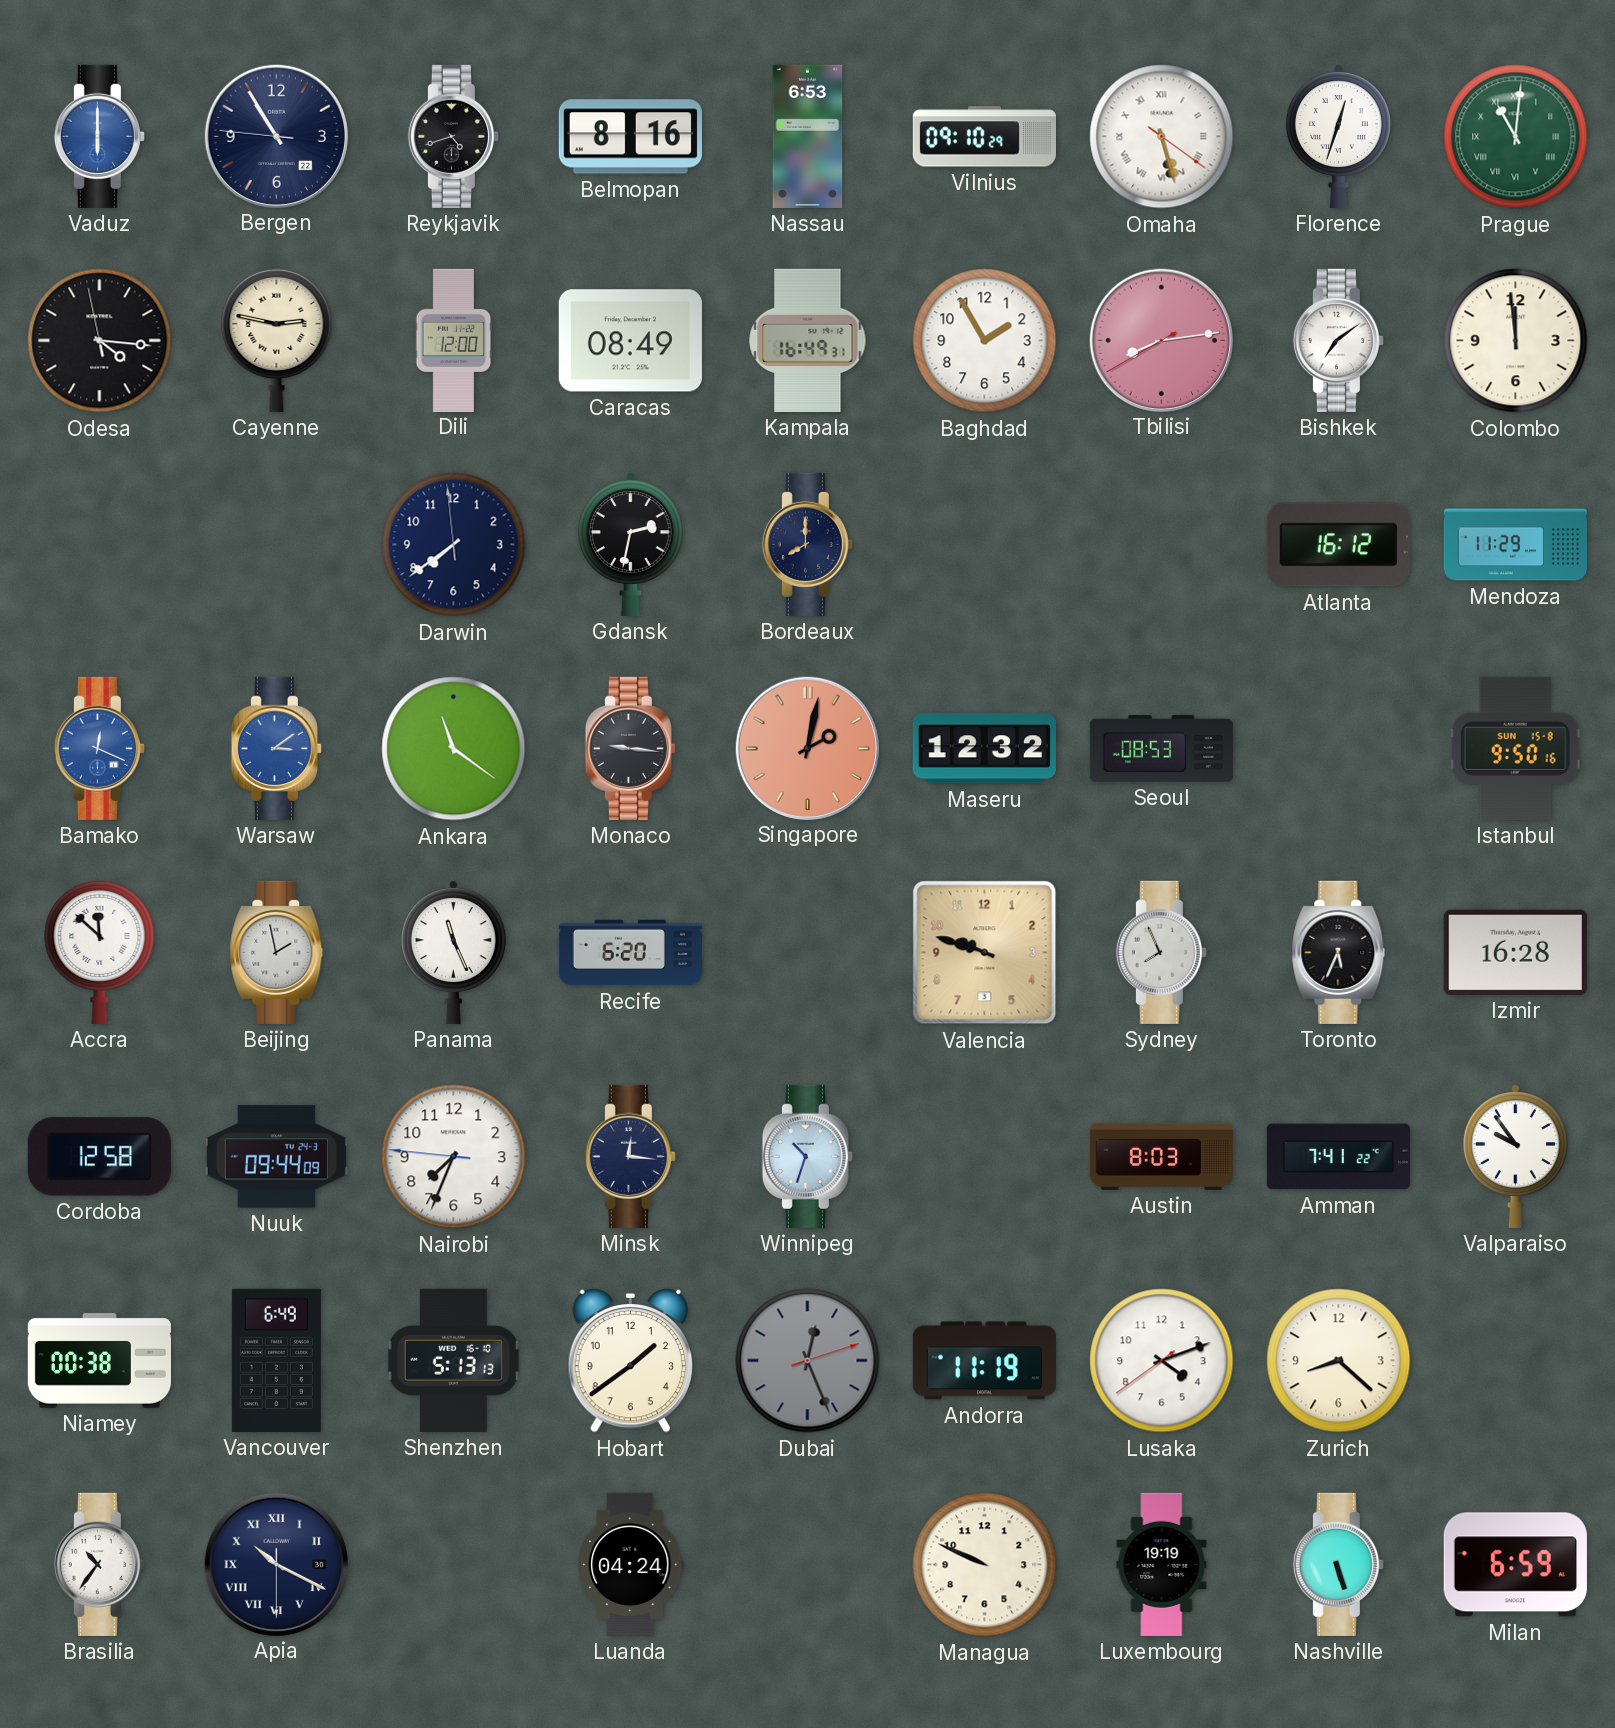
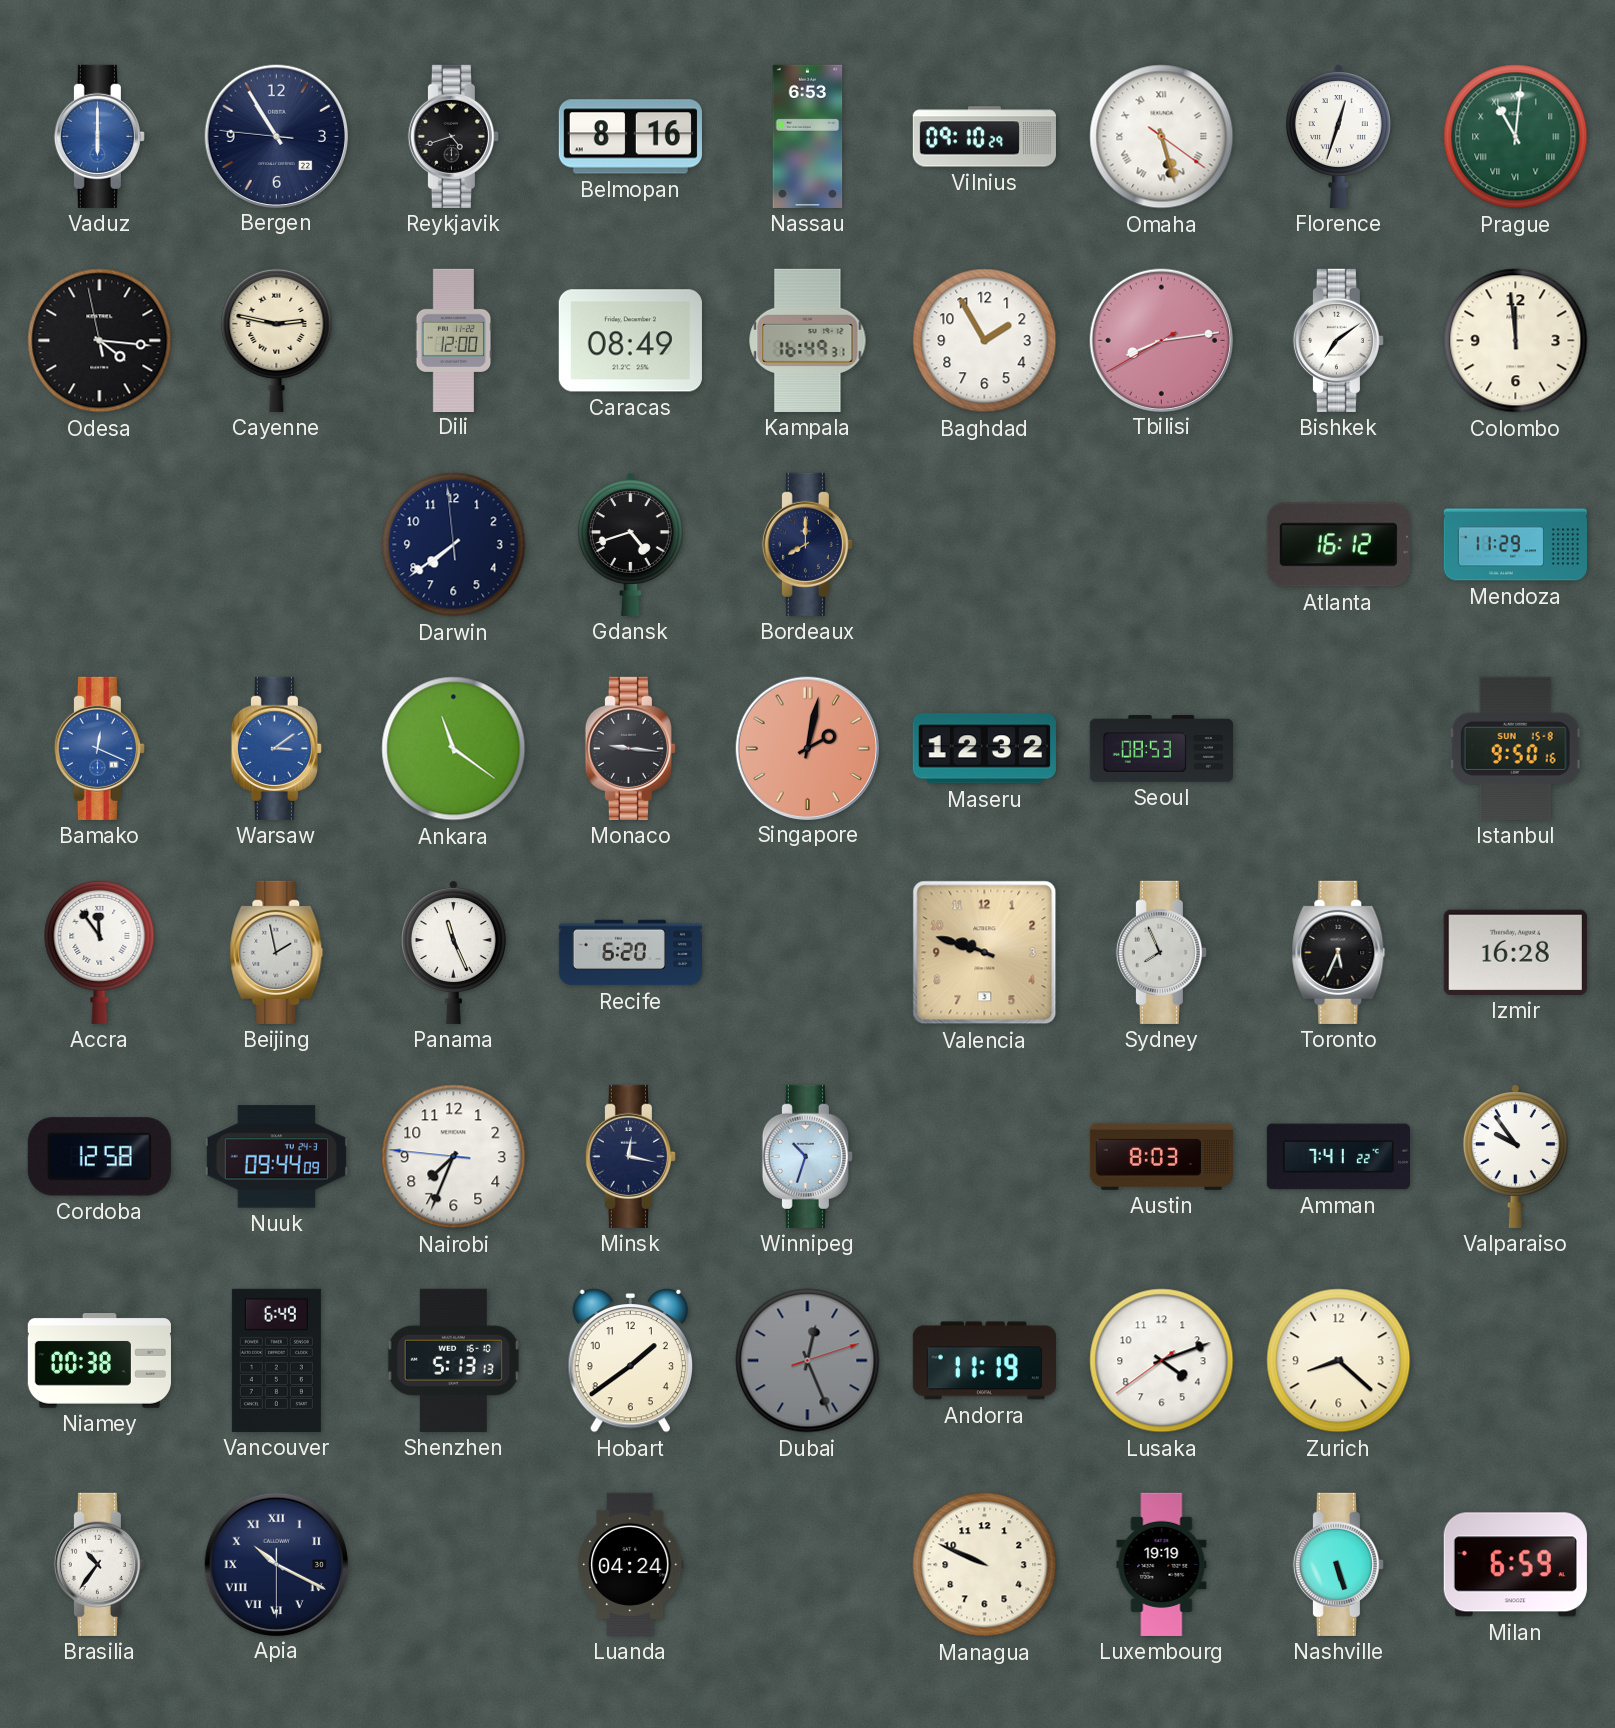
Gdansk: 2:32 -> 4:42
Accra: 11:52 -> 11:54
Minsk: 12:16 -> 12:17
